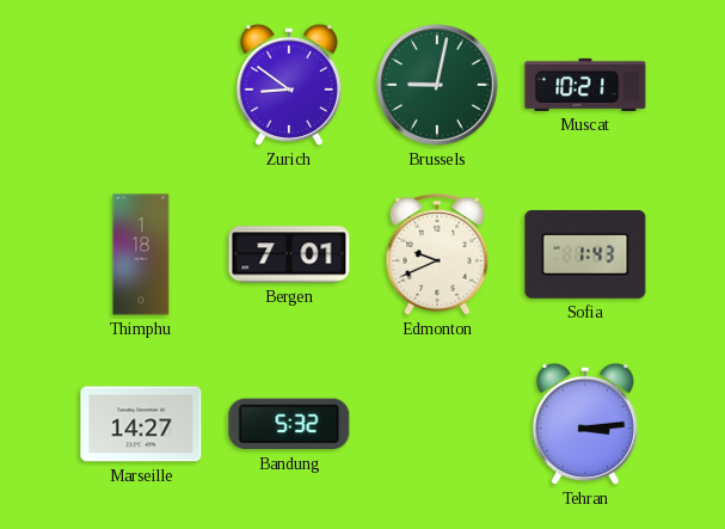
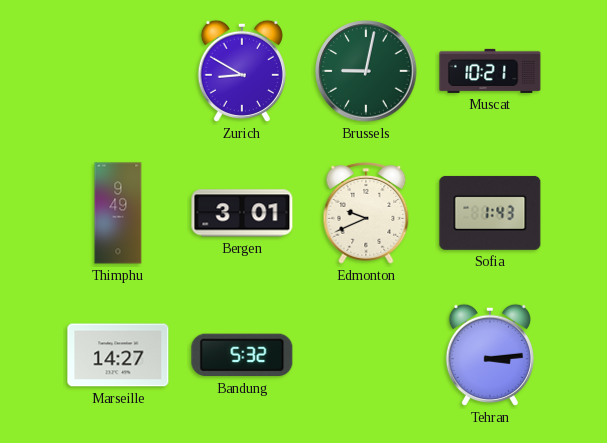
Zurich: 8:51 -> 8:50
Thimphu: 1:18 -> 9:49
Bergen: 7:01 -> 3:01
